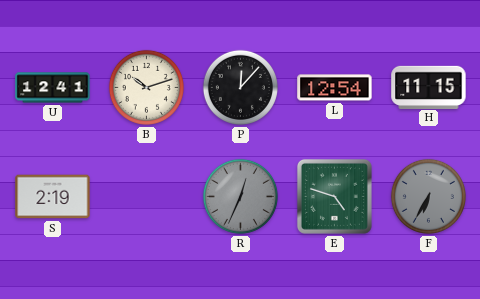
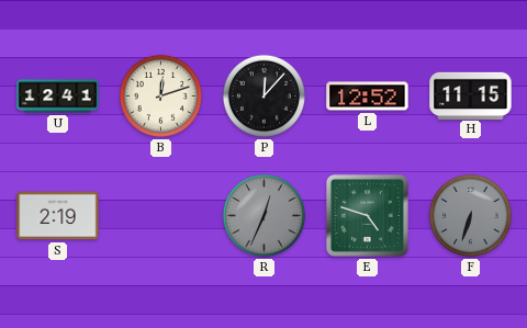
B: 10:12 -> 12:12
L: 12:54 -> 12:52
F: 6:35 -> 6:33
